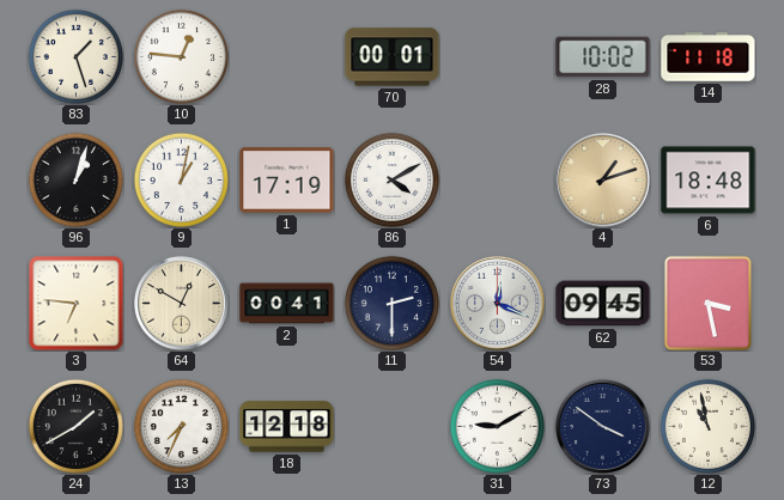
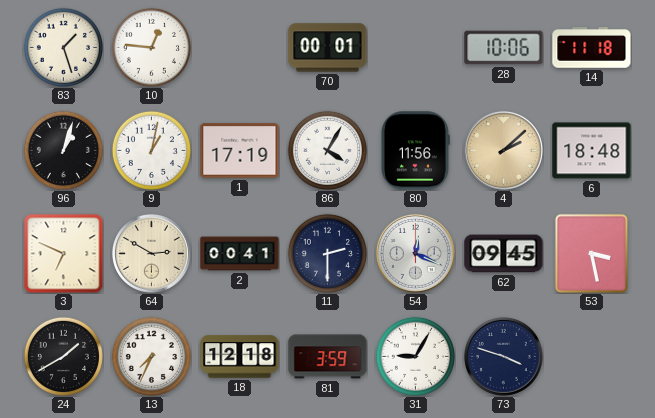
28: 10:02 -> 10:06
86: 4:10 -> 4:05
80: none -> 11:56
4: 1:12 -> 2:08
3: 6:46 -> 6:49
64: 12:50 -> 2:50
81: none -> 3:59
31: 9:10 -> 9:05
73: 3:51 -> 3:48
12: 10:58 -> none
